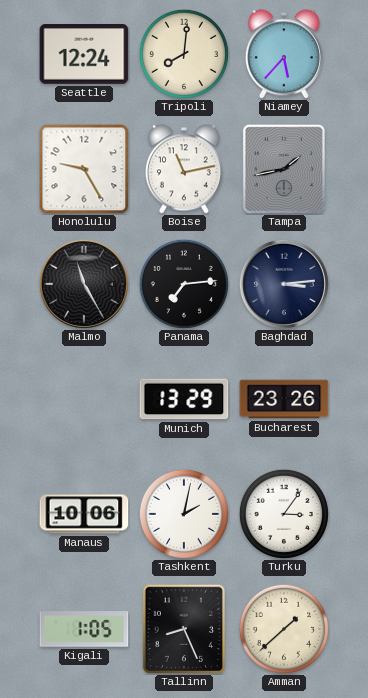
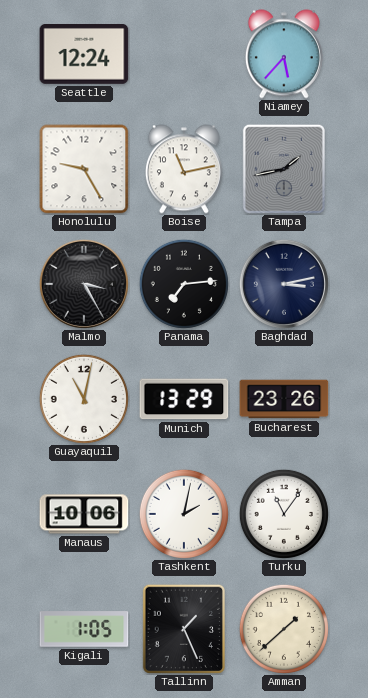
Tripoli: 8:01 -> none
Malmo: 11:25 -> 3:25
Baghdad: 3:14 -> 3:13
Guayaquil: none -> 11:02
Turku: 3:06 -> 11:06
Tallinn: 8:26 -> 1:26
